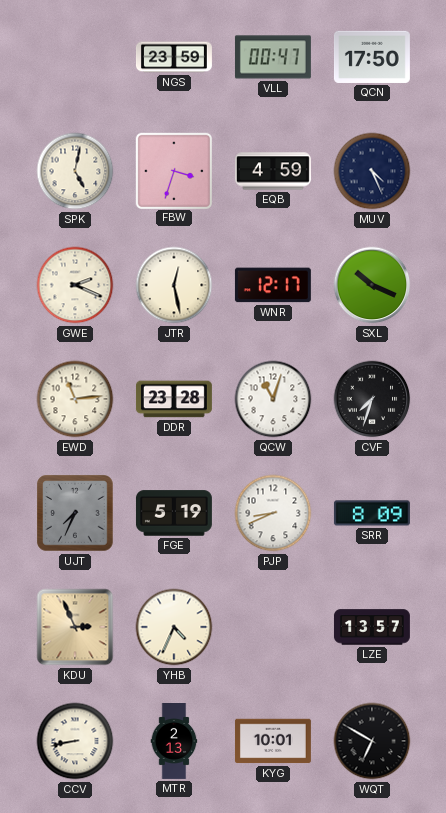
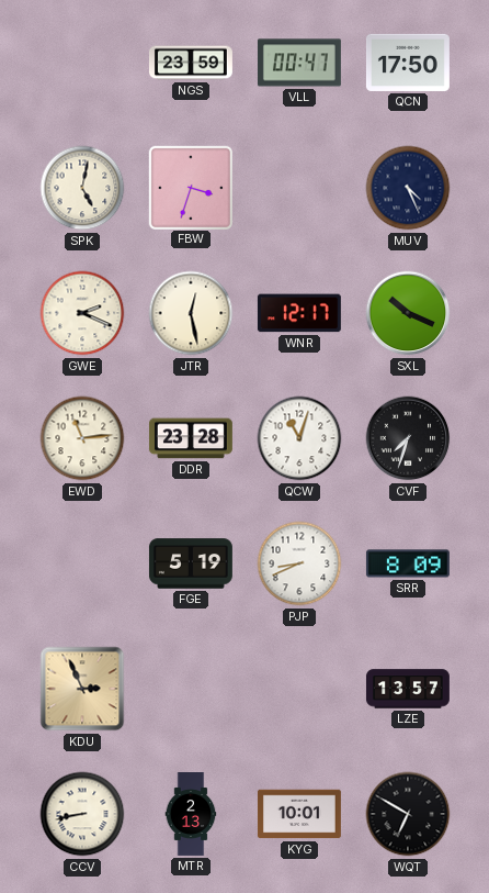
EQB: 4:59 -> none
UJT: 7:34 -> none
YHB: 4:34 -> none
